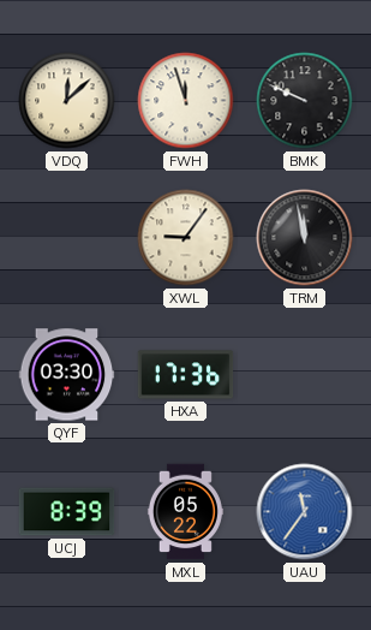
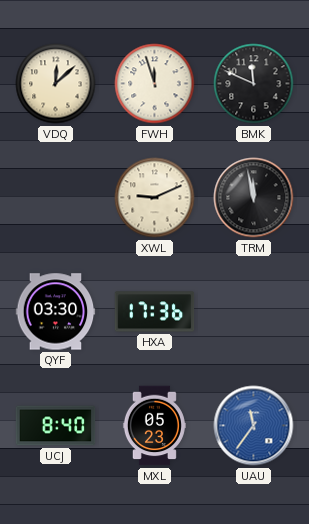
BMK: 9:49 -> 11:49
XWL: 9:06 -> 9:11
UCJ: 8:39 -> 8:40
MXL: 05:22 -> 05:23
